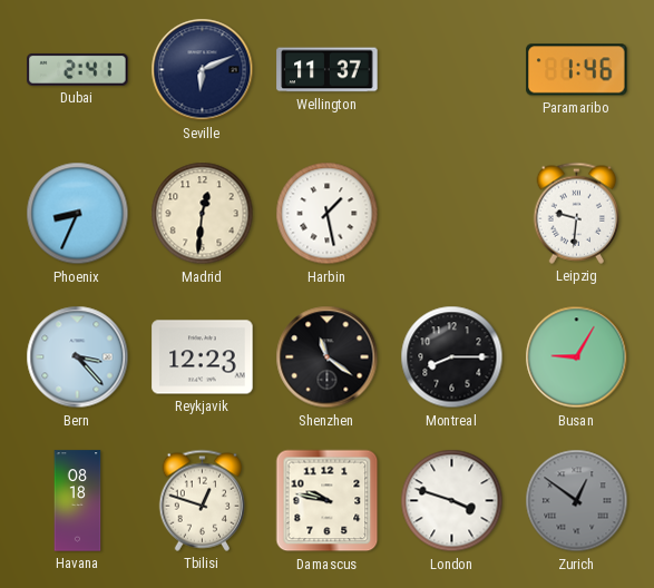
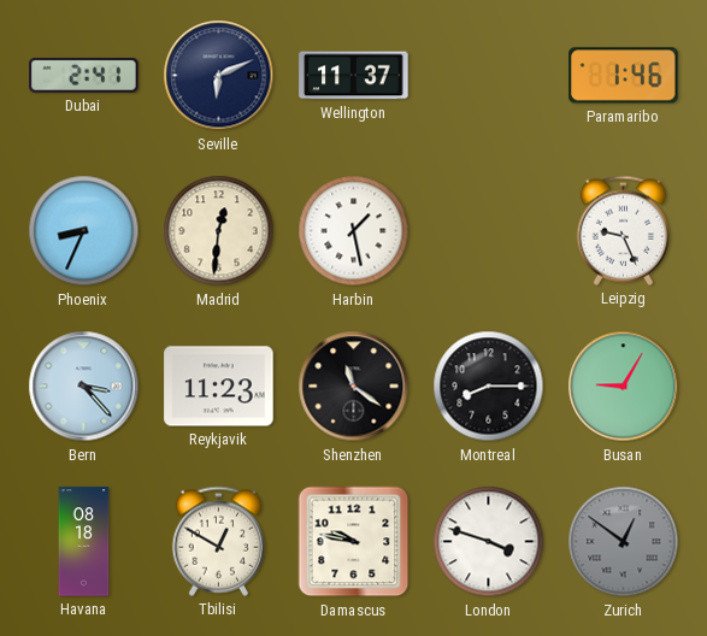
Leipzig: 9:31 -> 9:26
Reykjavik: 12:23 -> 11:23
Tbilisi: 12:48 -> 12:50
